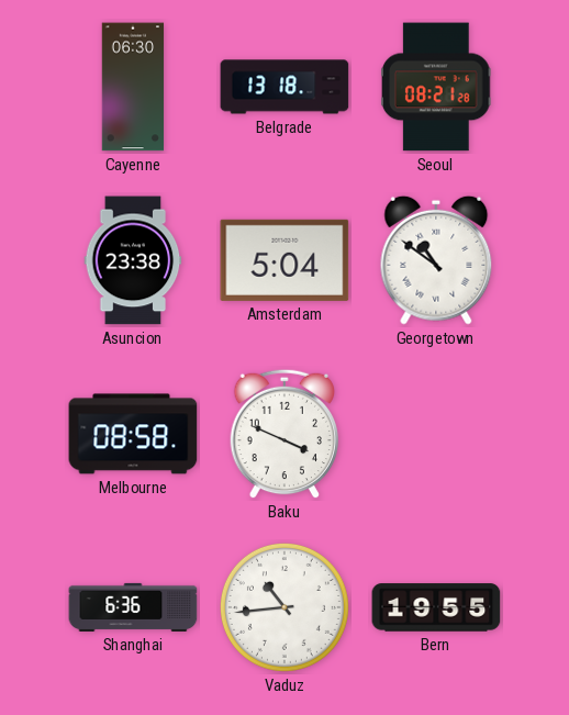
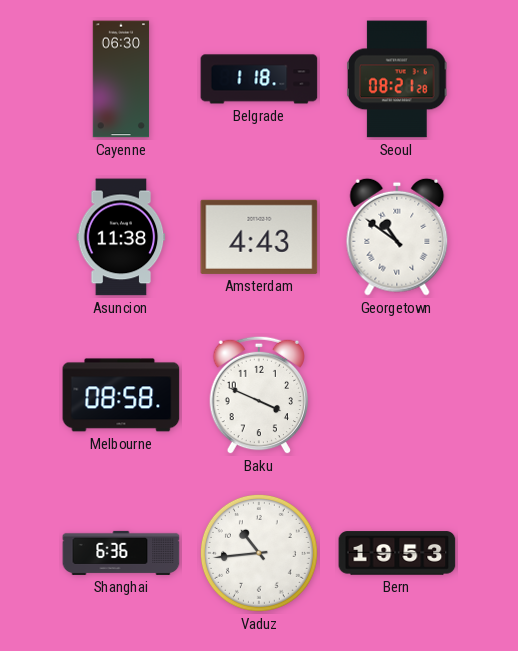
Belgrade: 13:18 -> 1:18
Asuncion: 23:38 -> 11:38
Amsterdam: 5:04 -> 4:43
Bern: 19:55 -> 19:53
